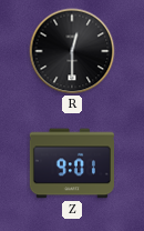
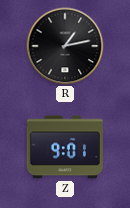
R: 12:30 -> 1:13
